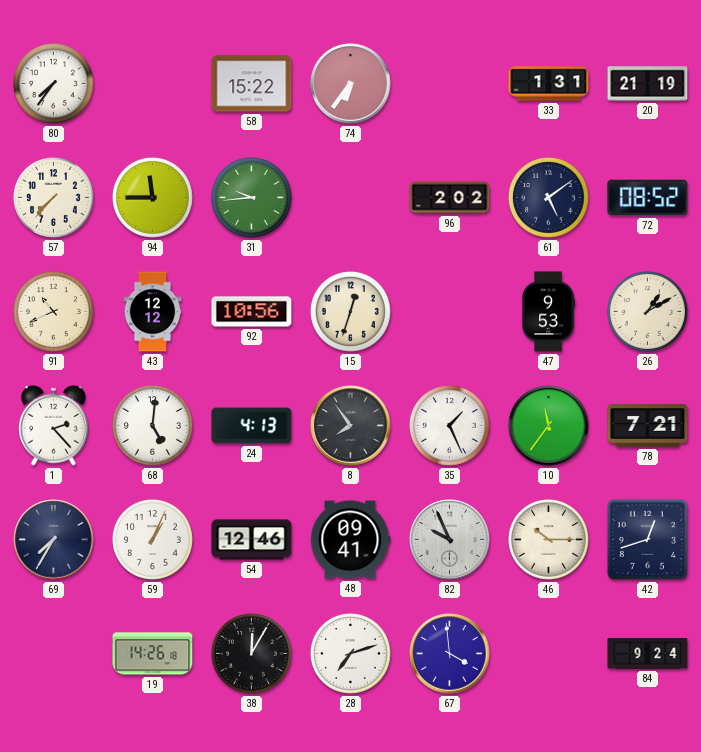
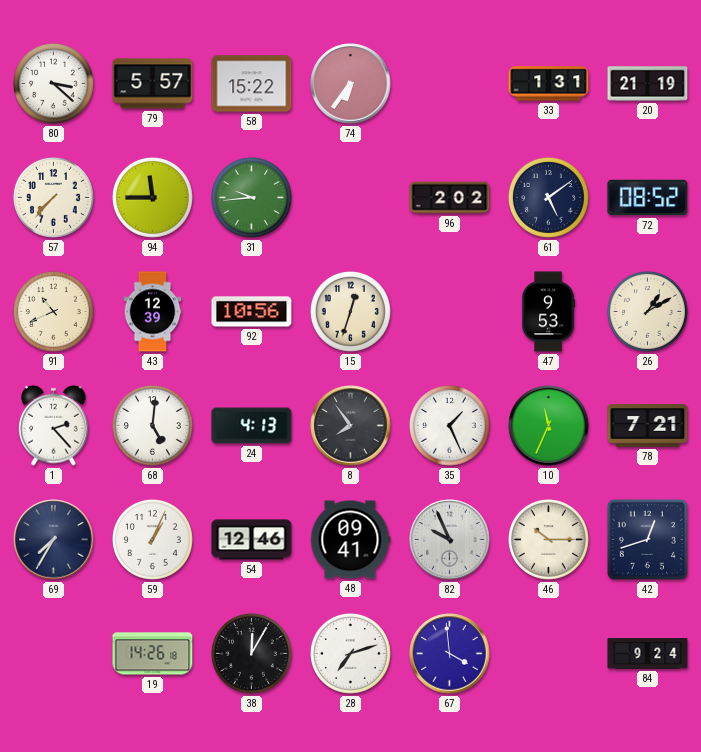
80: 7:36 -> 3:22
79: none -> 5:57
43: 12:12 -> 12:39
10: 11:36 -> 11:34
